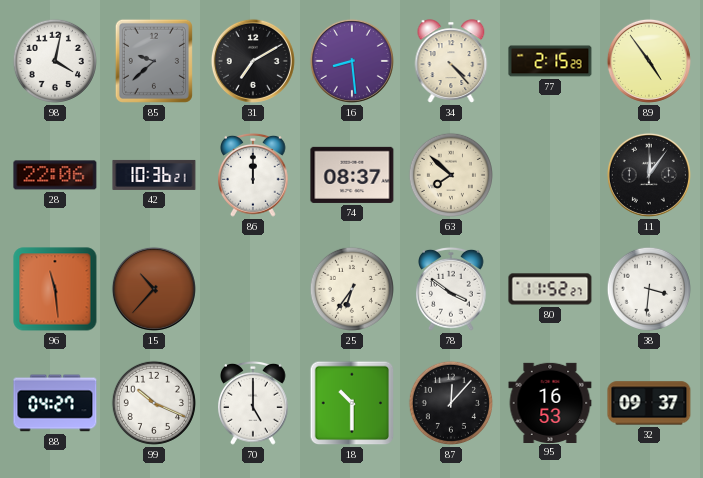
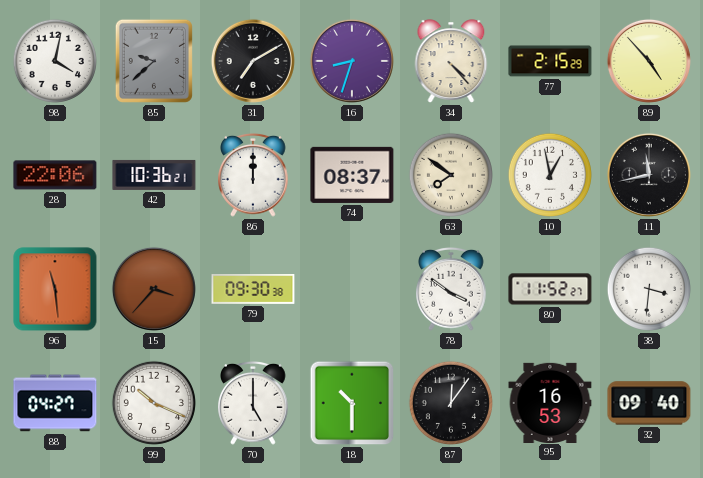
16: 8:29 -> 8:33
89: 4:54 -> 4:53
63: 7:52 -> 7:51
10: none -> 12:58
11: 12:06 -> 11:43
15: 10:37 -> 3:37
79: none -> 09:30
25: 6:36 -> none
87: 12:07 -> 12:06
32: 09:37 -> 09:40
